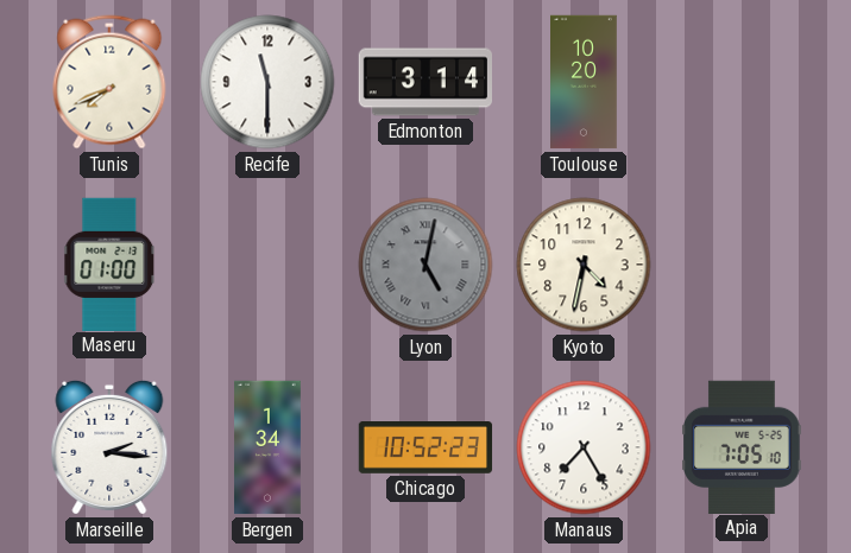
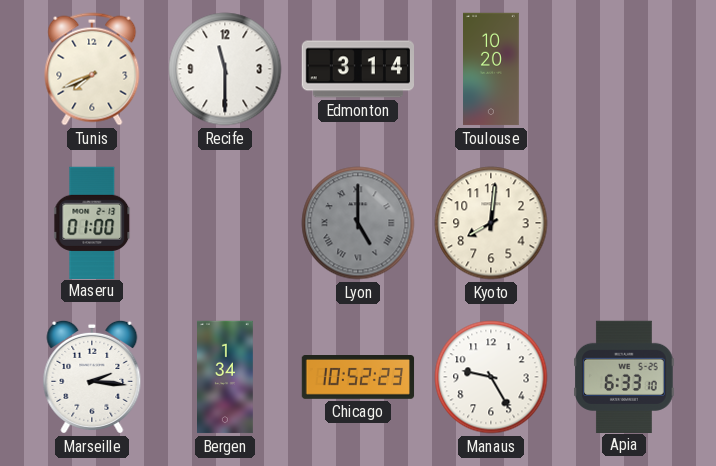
Lyon: 5:02 -> 5:00
Kyoto: 4:32 -> 8:01
Manaus: 7:25 -> 9:25
Apia: 7:05 -> 6:33
